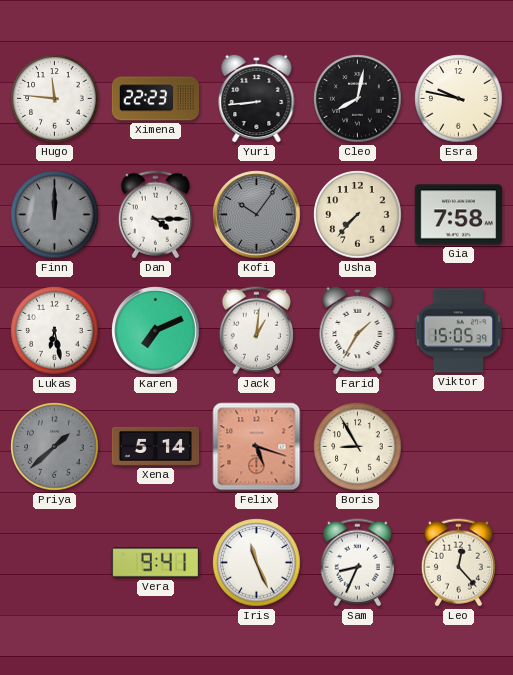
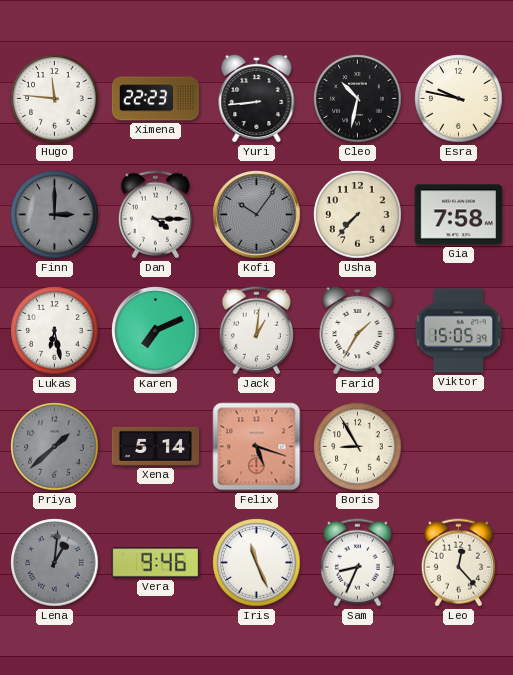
Cleo: 8:02 -> 10:32
Finn: 12:00 -> 3:00
Lena: none -> 1:01
Vera: 9:41 -> 9:46
